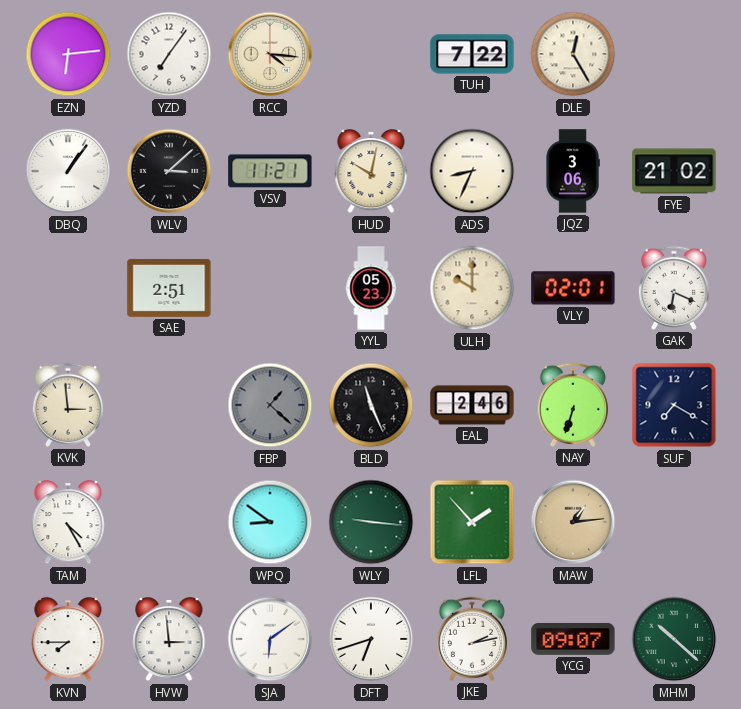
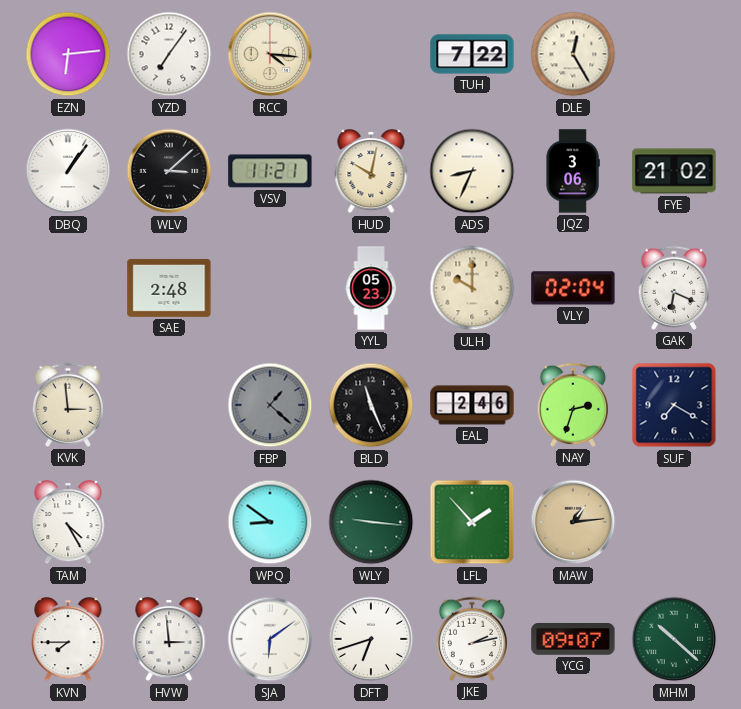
SAE: 2:51 -> 2:48
VLY: 02:01 -> 02:04
NAY: 6:33 -> 2:33
